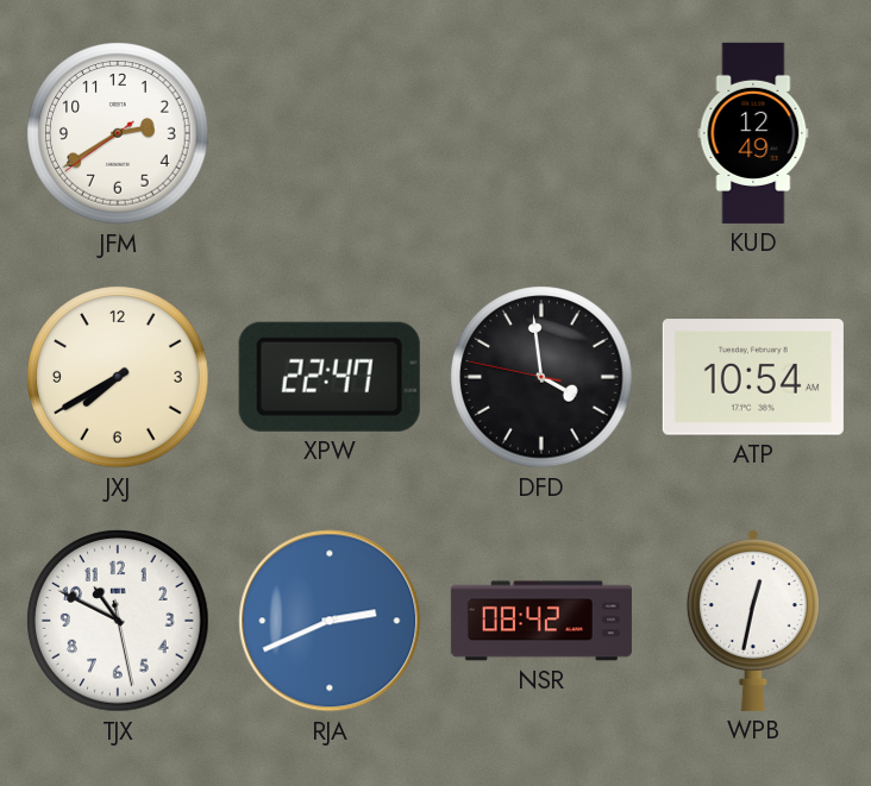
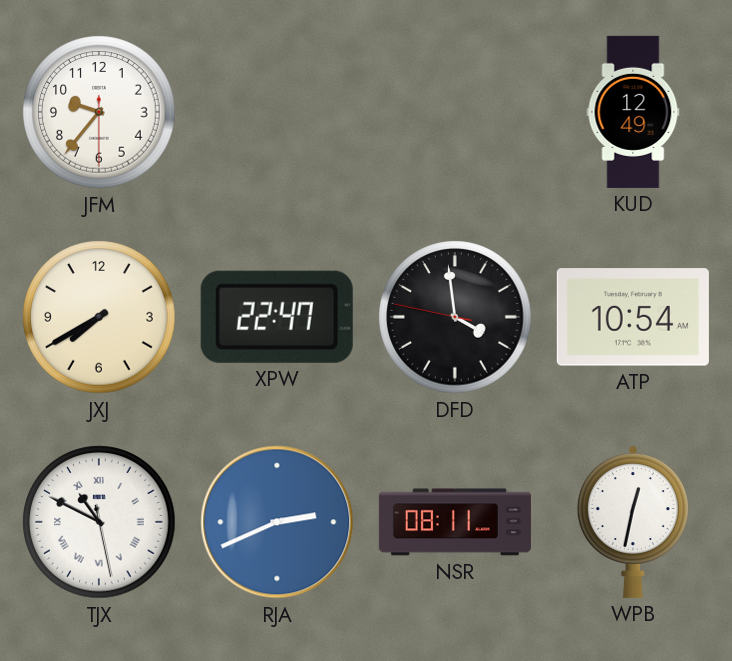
JFM: 2:39 -> 9:36
TJX numerals: Arabic -> Roman
NSR: 08:42 -> 08:11
